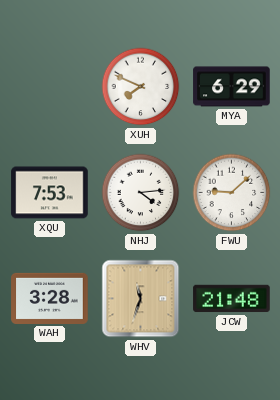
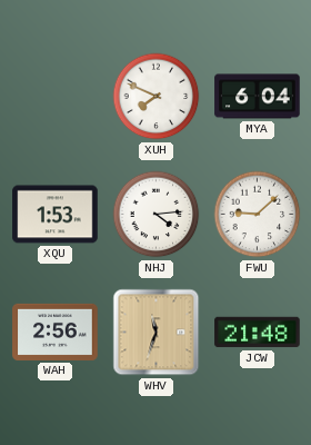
MYA: 6:29 -> 6:04
XQU: 7:53 -> 1:53
WAH: 3:28 -> 2:56
